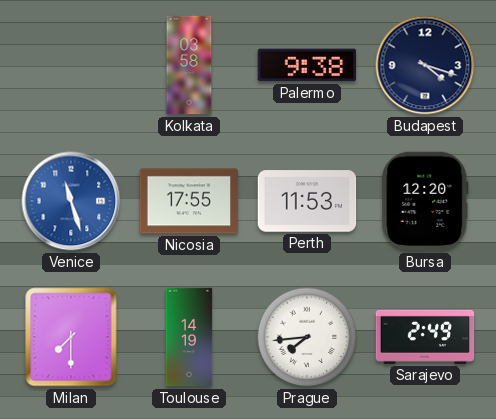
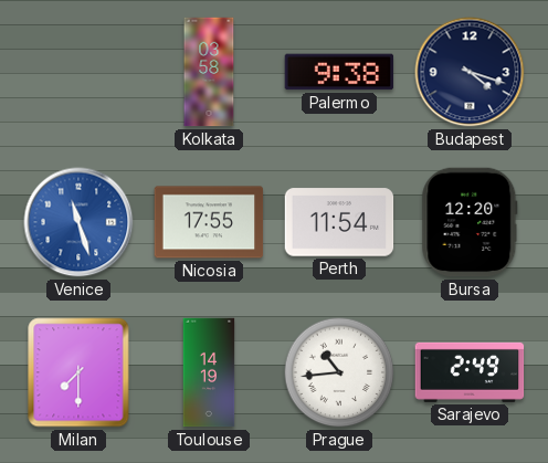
Perth: 11:53 -> 11:54
Prague: 7:44 -> 10:44
